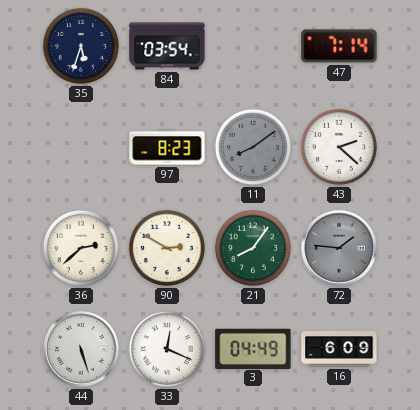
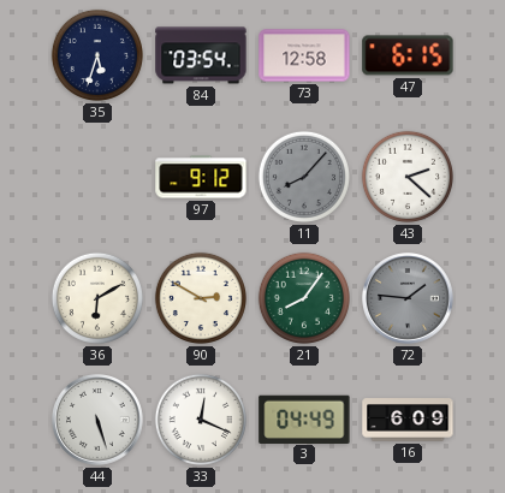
73: none -> 12:58
47: 7:14 -> 6:15
97: 8:23 -> 9:12
11: 8:09 -> 8:07
36: 2:38 -> 6:10
